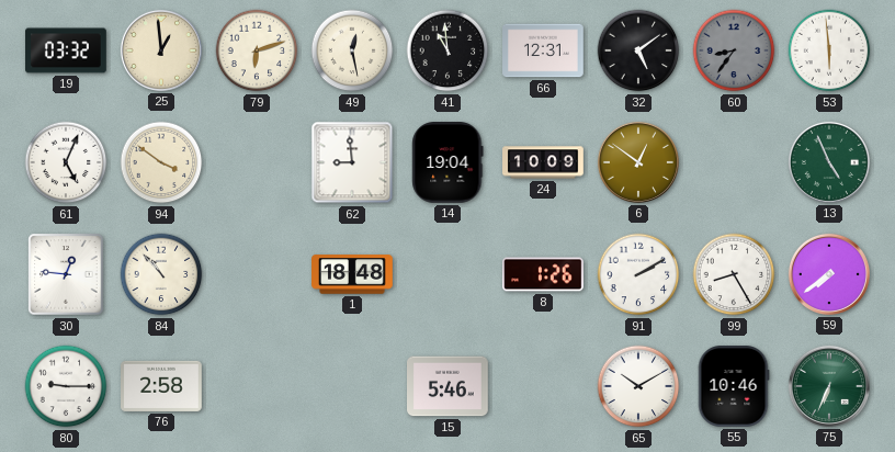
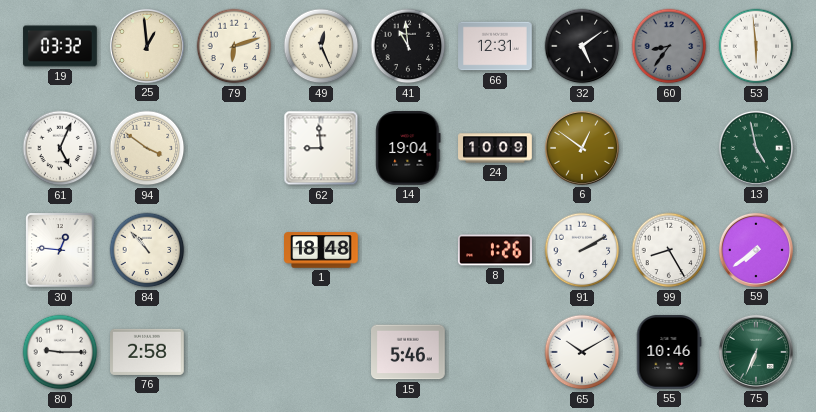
49: 12:28 -> 12:26
13: 4:56 -> 4:58
